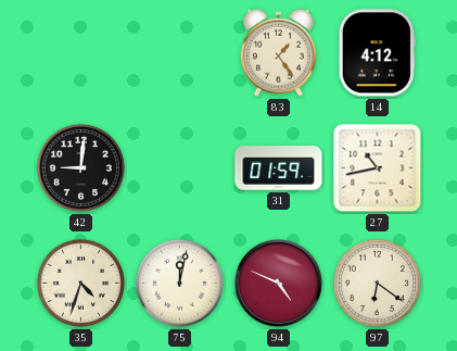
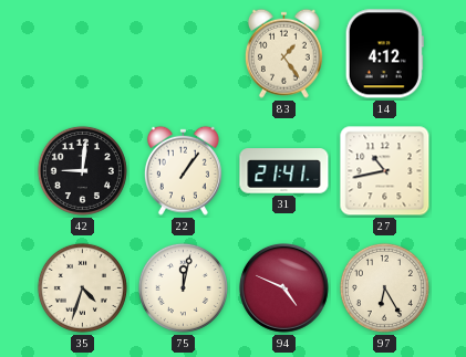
22: none -> 1:06
31: 01:59 -> 21:41
97: 6:21 -> 6:25
